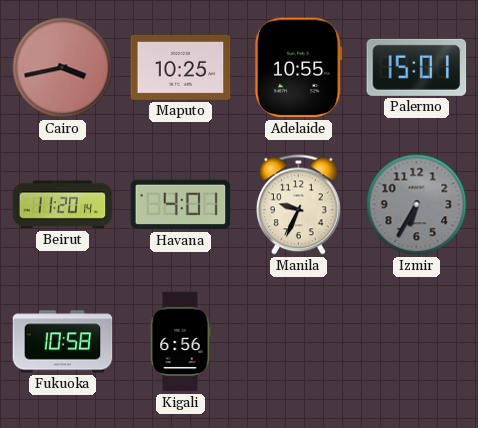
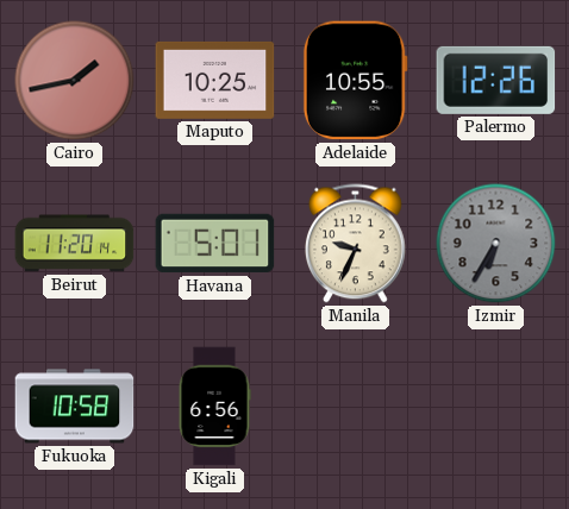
Cairo: 3:43 -> 1:43
Palermo: 15:01 -> 12:26
Havana: 4:01 -> 5:01
